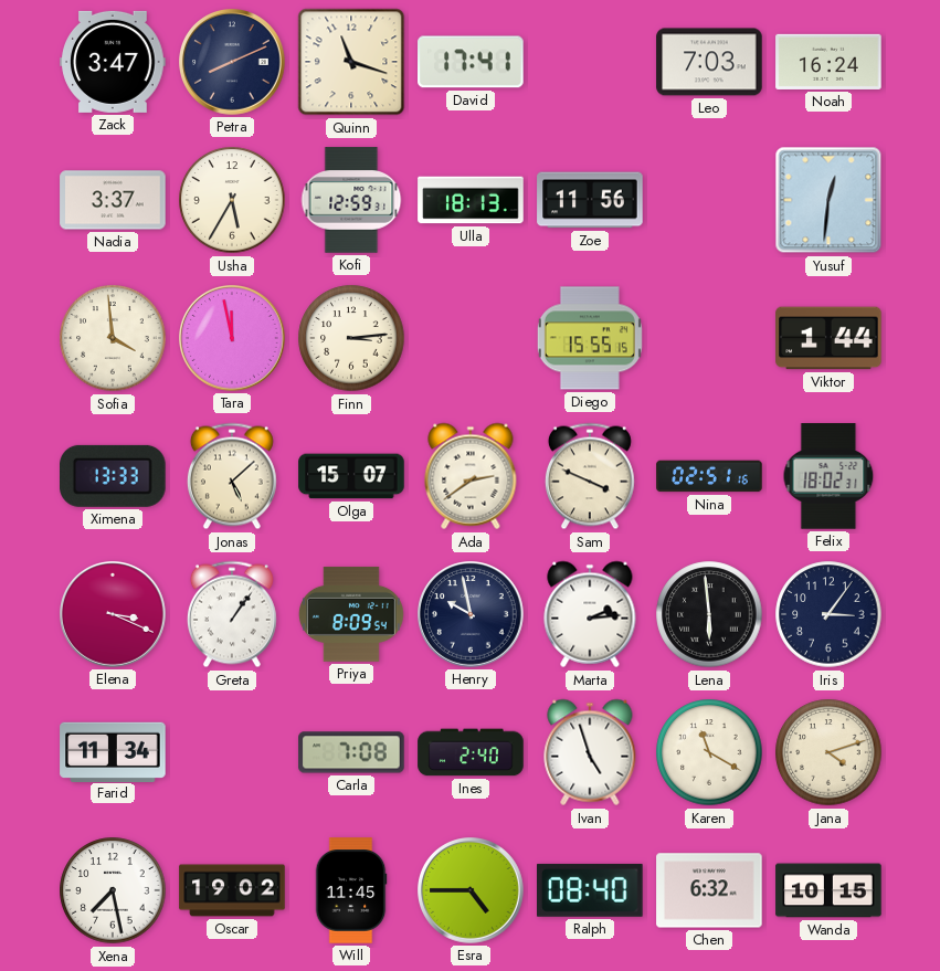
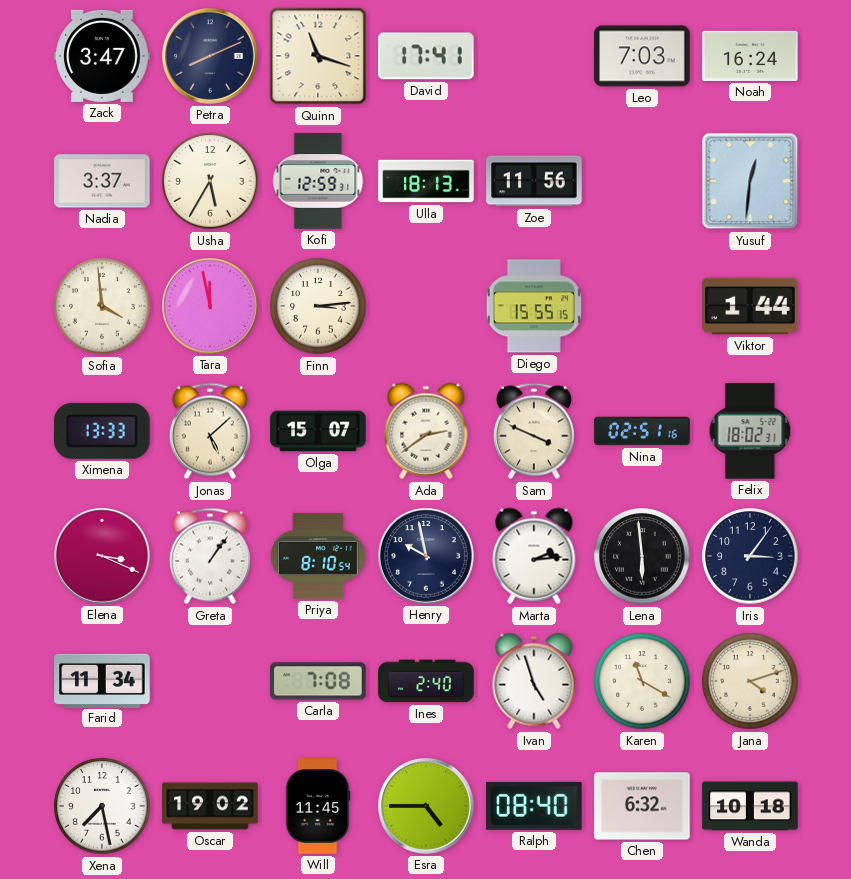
Priya: 8:09 -> 8:10
Wanda: 10:15 -> 10:18
